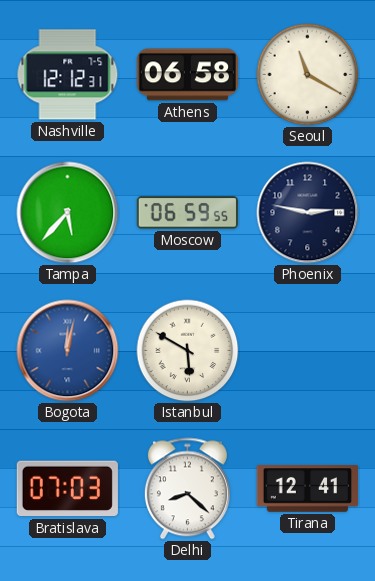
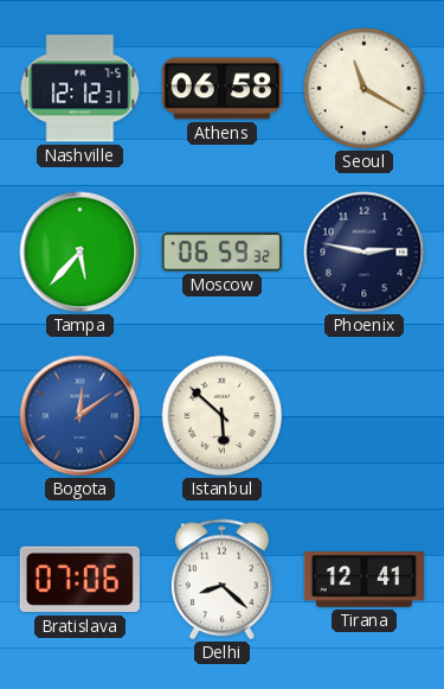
Moscow: 06:59:55 -> 06:59:32
Bogota: 12:02 -> 12:09
Istanbul: 5:50 -> 5:52
Bratislava: 07:03 -> 07:06
